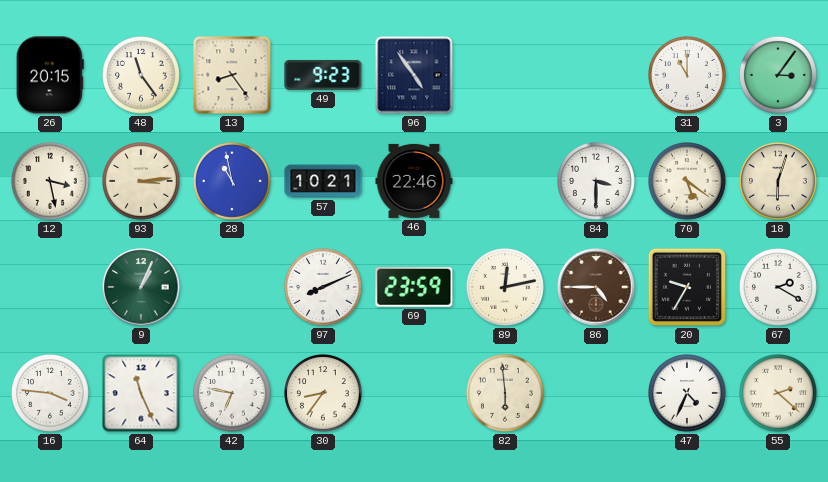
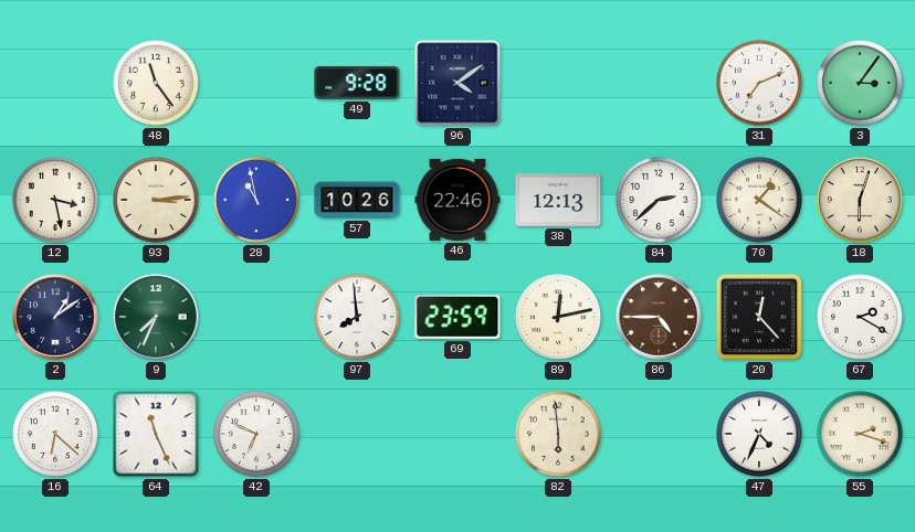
26: 20:15 -> none
13: 8:24 -> none
49: 9:23 -> 9:28
96: 4:54 -> 4:09
31: 11:00 -> 7:11
57: 10:21 -> 10:26
38: none -> 12:13
84: 3:30 -> 2:38
70: 5:21 -> 1:21
2: none -> 1:09
9: 1:04 -> 7:34
97: 8:11 -> 7:59
20: 9:35 -> 12:23
16: 3:46 -> 6:22
42: 6:47 -> 6:49
30: 8:36 -> none
55: 2:22 -> 2:18
